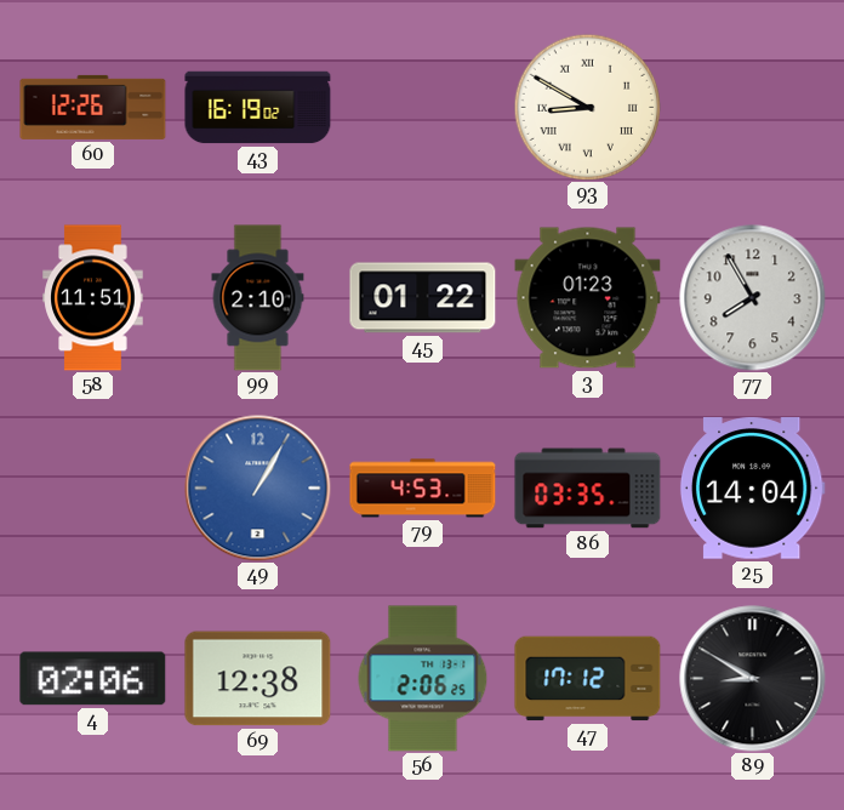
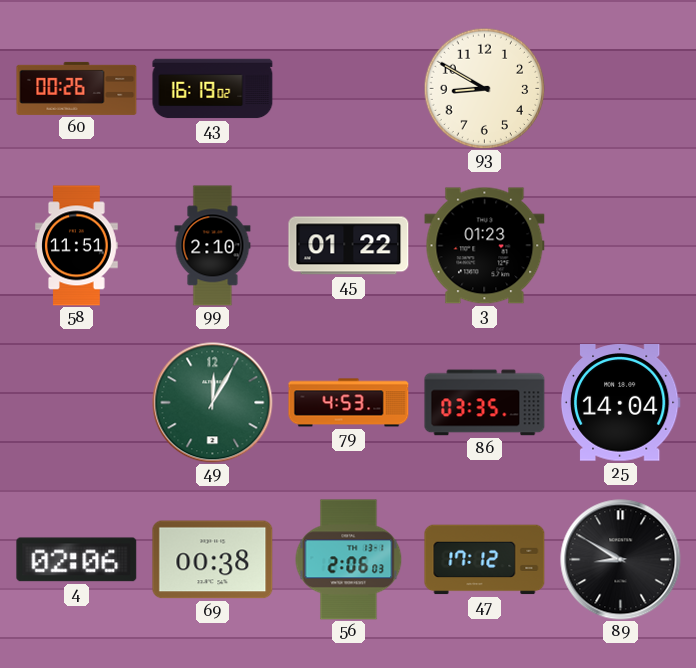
60: 12:26 -> 00:26
93 numerals: Roman -> Arabic
77: 7:55 -> none
49: 1:05 -> 12:05
49 dial: blue -> green
69: 12:38 -> 00:38
56: 2:06:25 -> 2:06:03
